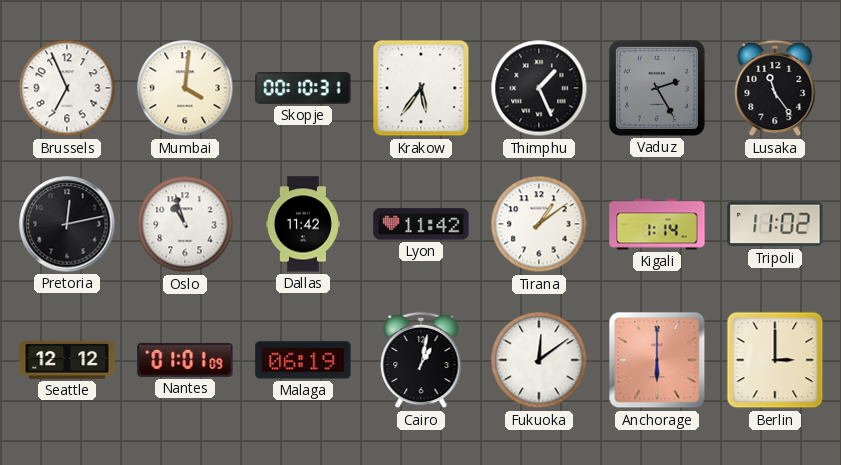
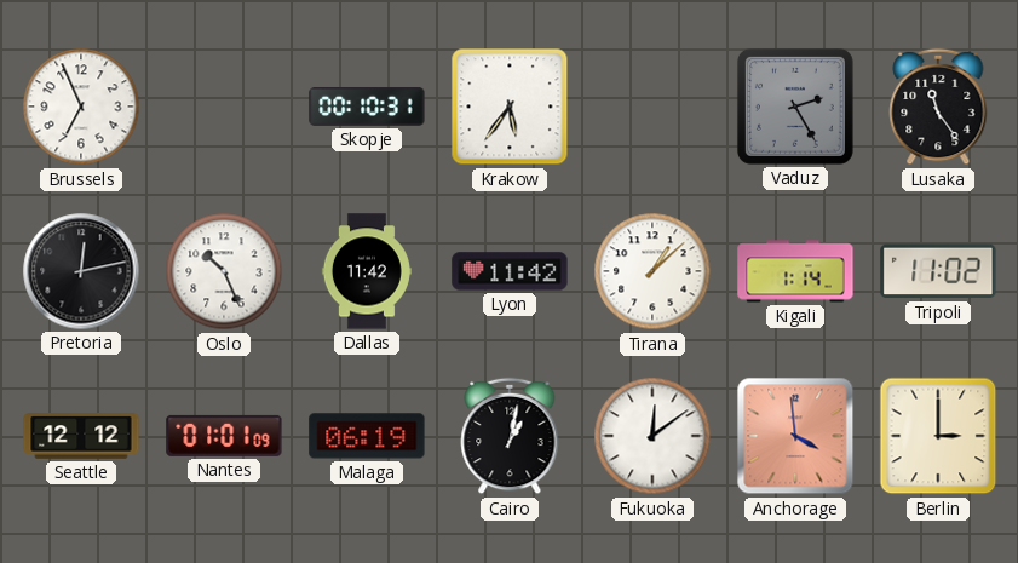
Mumbai: 4:01 -> none
Thimphu: 1:26 -> none
Oslo: 10:57 -> 10:26
Tirana: 1:09 -> 1:08
Anchorage: 6:00 -> 3:59
